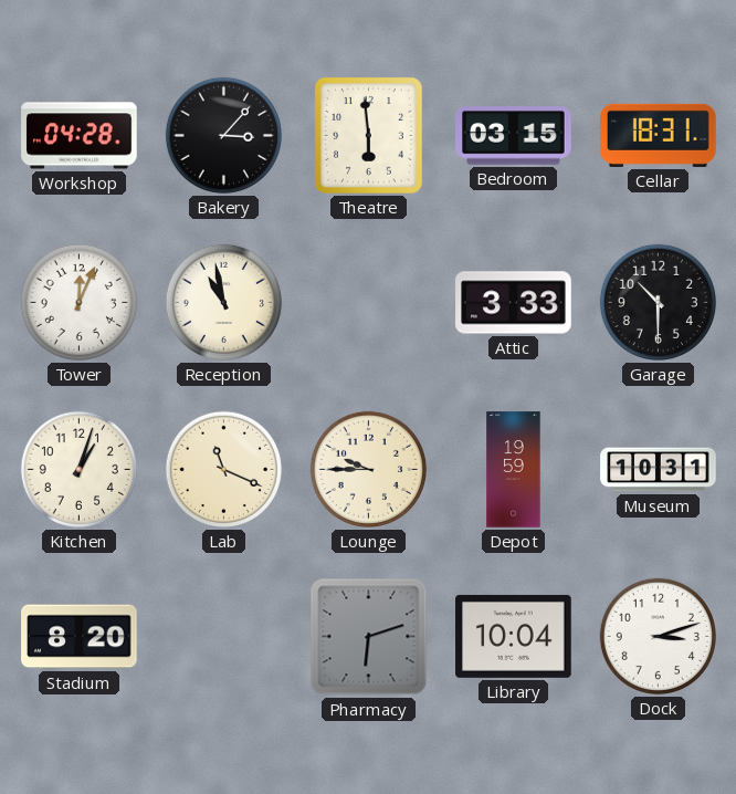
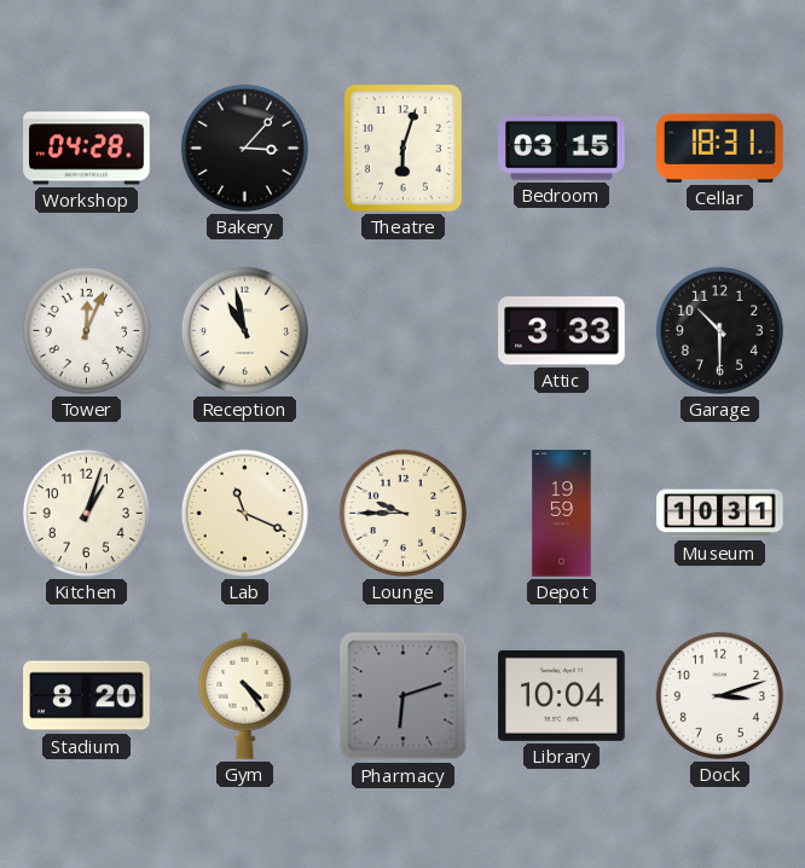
Theatre: 5:59 -> 6:03
Gym: none -> 4:24
